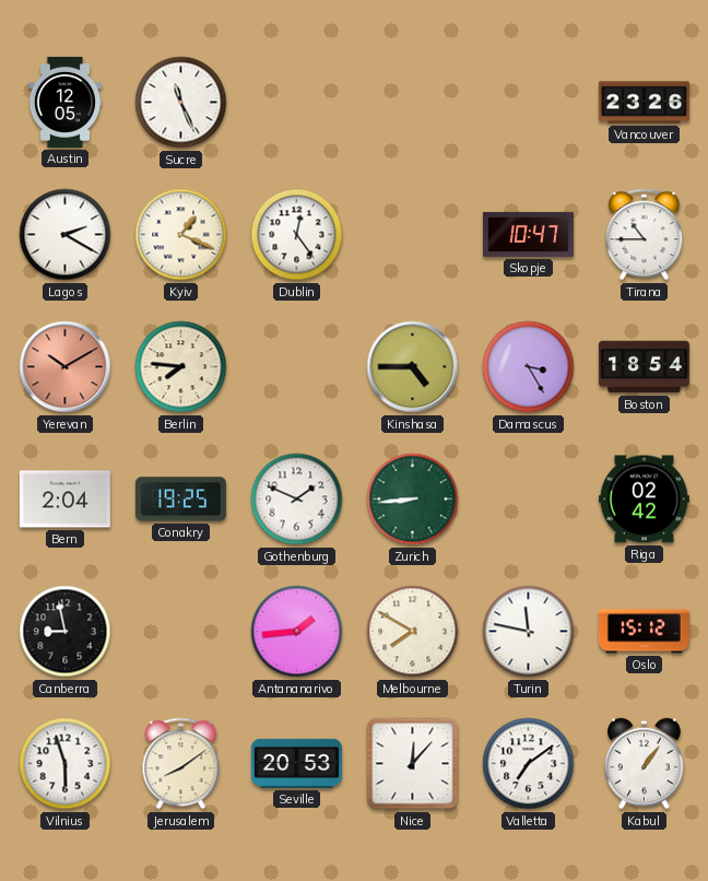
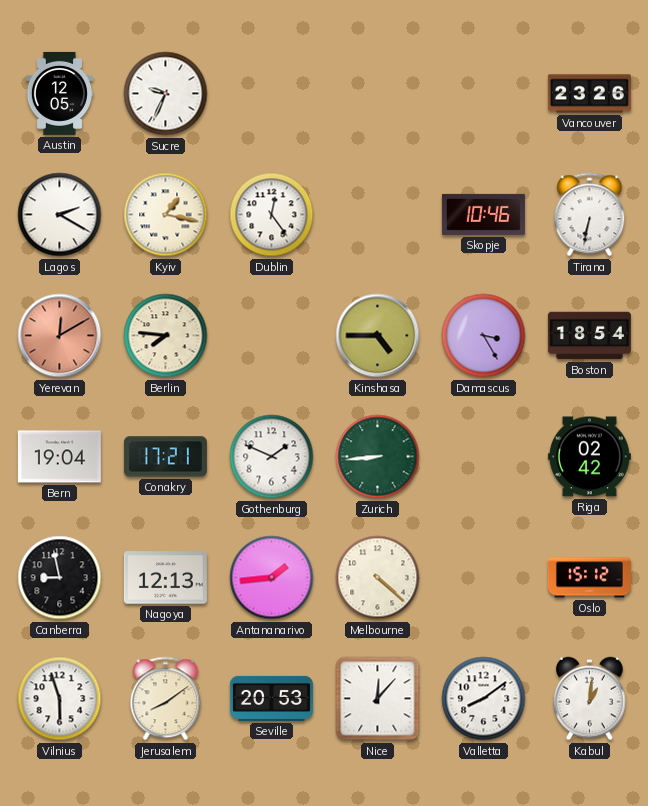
Sucre: 11:26 -> 9:34
Kyiv: 1:19 -> 1:17
Skopje: 10:47 -> 10:46
Tirana: 10:45 -> 6:32
Yerevan: 10:10 -> 12:10
Bern: 2:04 -> 19:04
Conakry: 19:25 -> 17:21
Nagoya: none -> 12:13
Melbourne: 7:50 -> 4:22
Turin: 11:47 -> none
Valletta: 7:09 -> 8:09
Kabul: 1:06 -> 1:01
